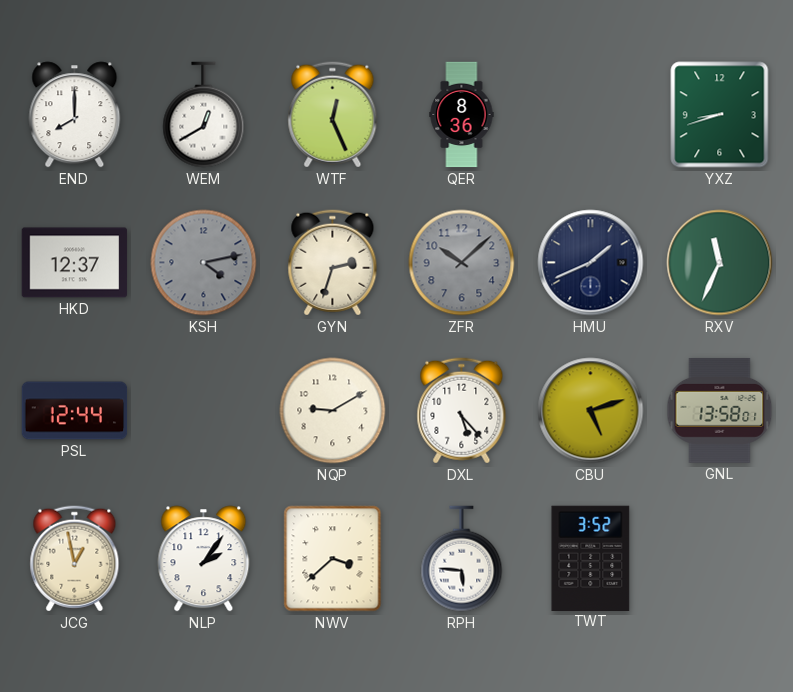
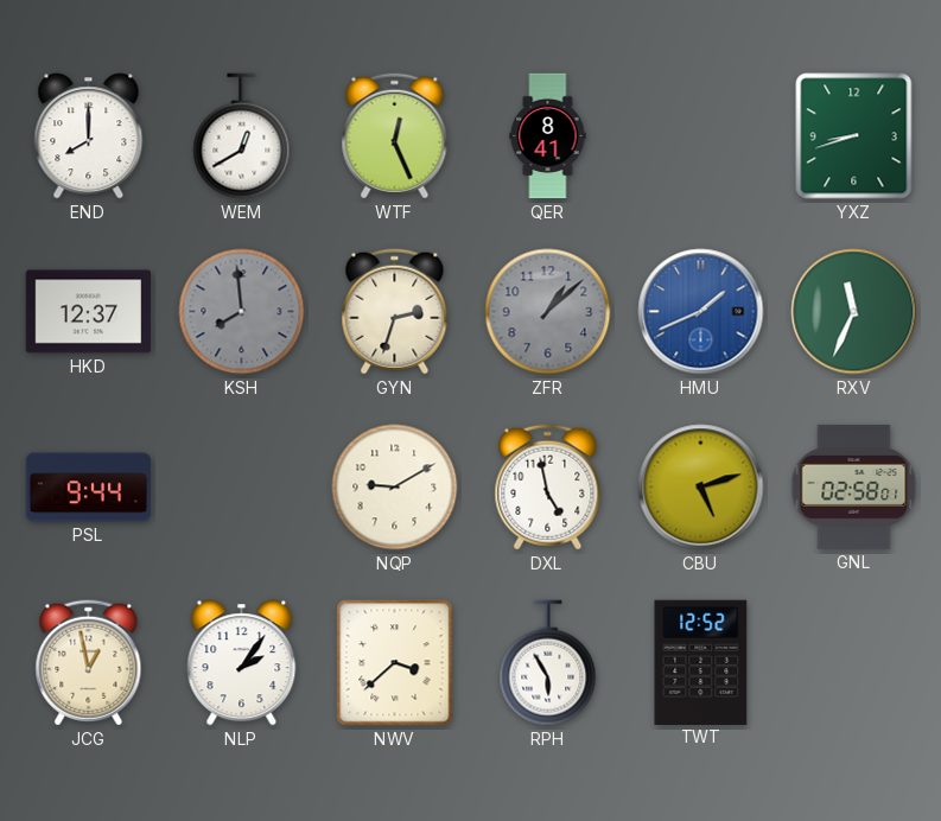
QER: 8:36 -> 8:41
KSH: 4:13 -> 7:59
ZFR: 10:08 -> 1:08
HMU dial: navy -> blue
PSL: 12:44 -> 9:44
DXL: 5:23 -> 4:58
GNL: 13:58 -> 02:58
RPH: 5:46 -> 5:55
TWT: 3:52 -> 12:52
